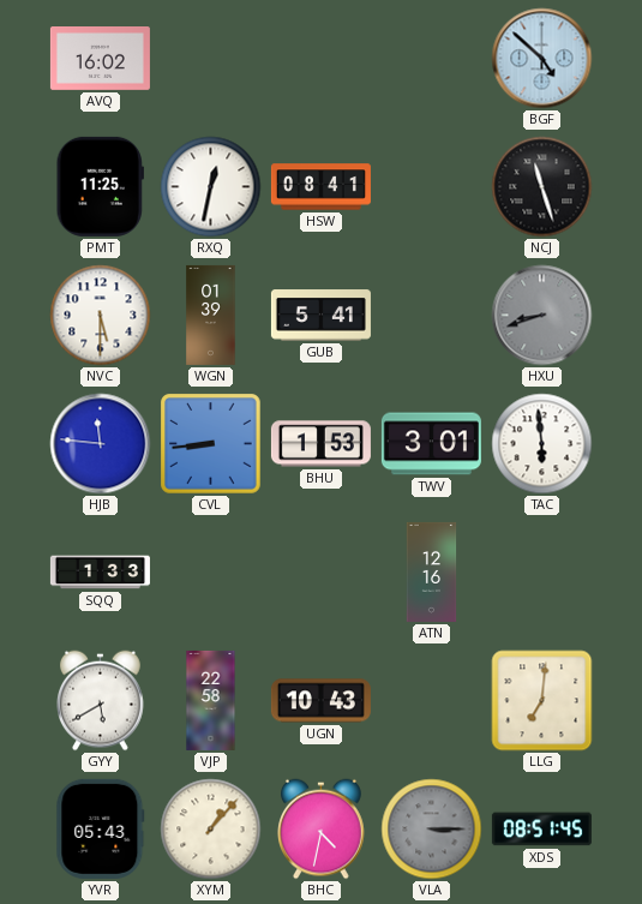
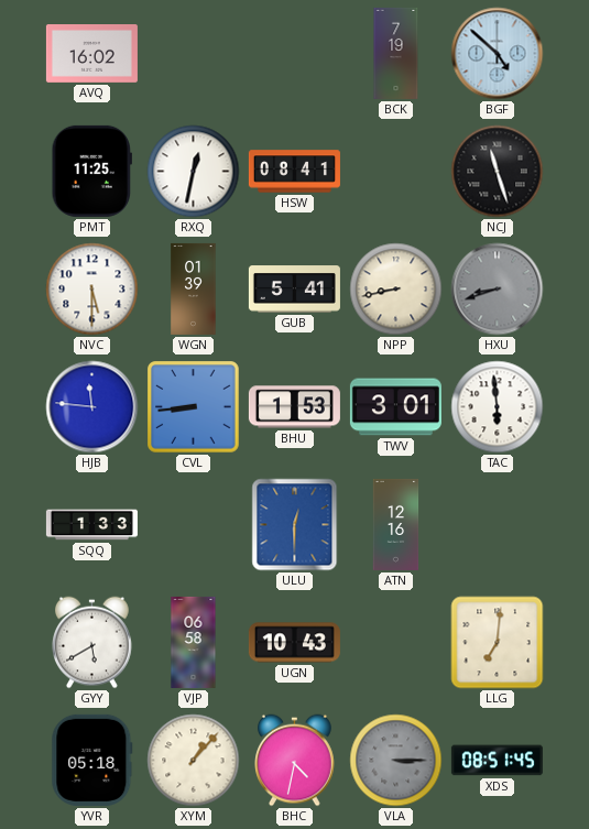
BCK: none -> 7:19
NPP: none -> 8:43
ULU: none -> 12:30
VJP: 22:58 -> 06:58
YVR: 05:43 -> 05:18
